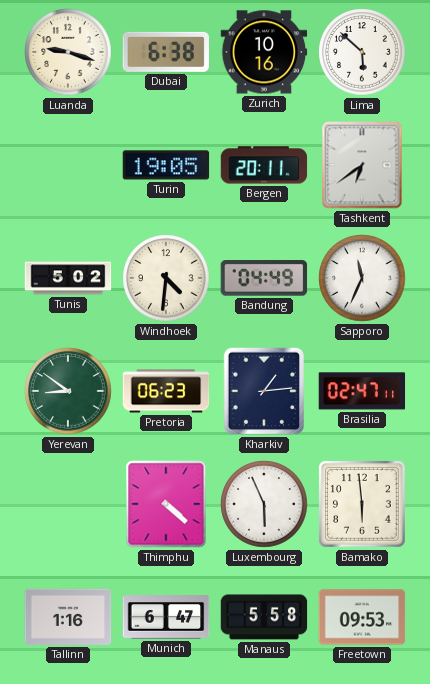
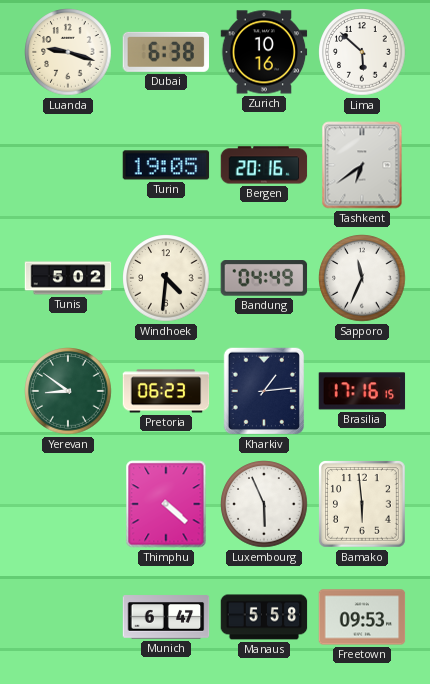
Bergen: 20:11 -> 20:16
Brasilia: 02:47 -> 17:16
Tallinn: 1:16 -> none
